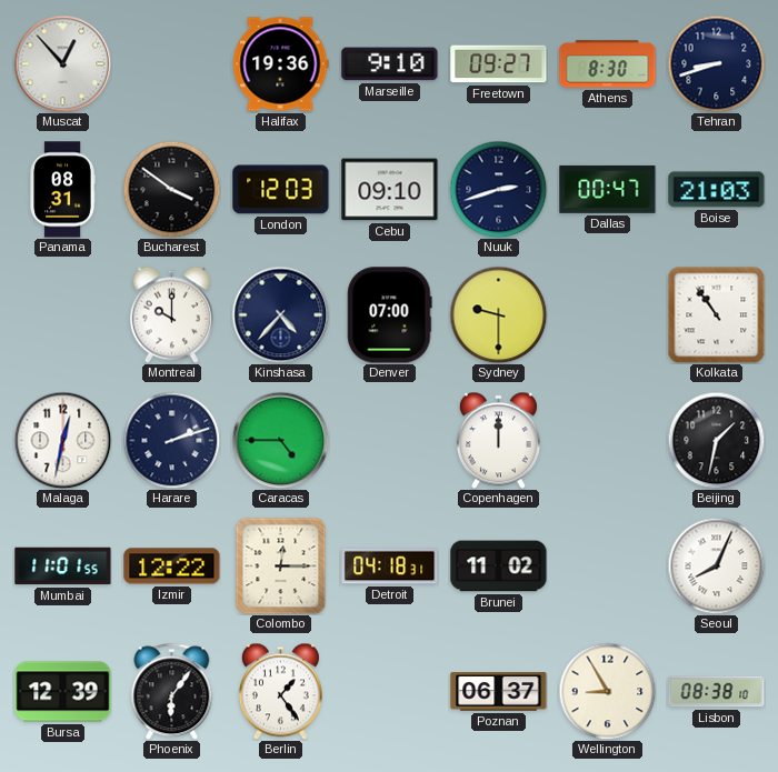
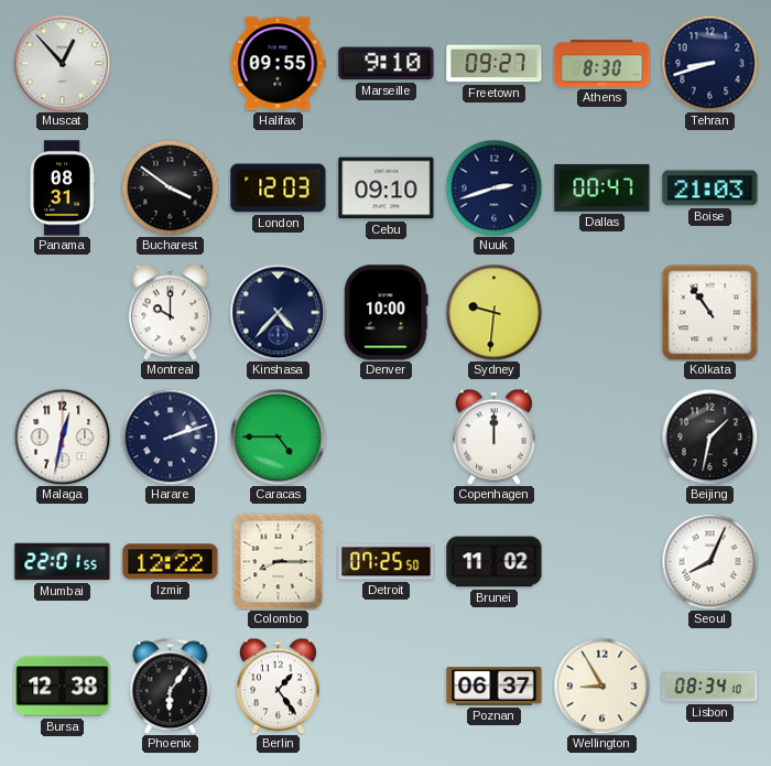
Halifax: 19:36 -> 09:55
Denver: 07:00 -> 10:00
Sydney: 9:30 -> 9:31
Mumbai: 11:01 -> 22:01
Colombo: 12:15 -> 8:15
Detroit: 04:18 -> 07:25
Bursa: 12:39 -> 12:38
Lisbon: 08:38 -> 08:34
